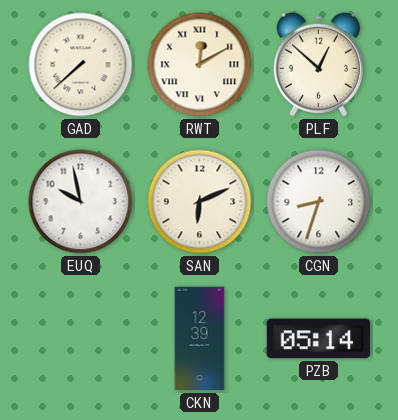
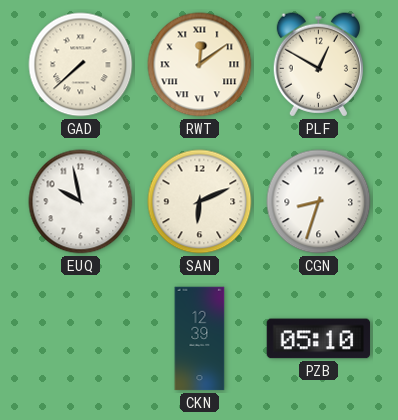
RWT: 12:10 -> 12:09
PLF: 12:52 -> 12:50
PZB: 05:14 -> 05:10
